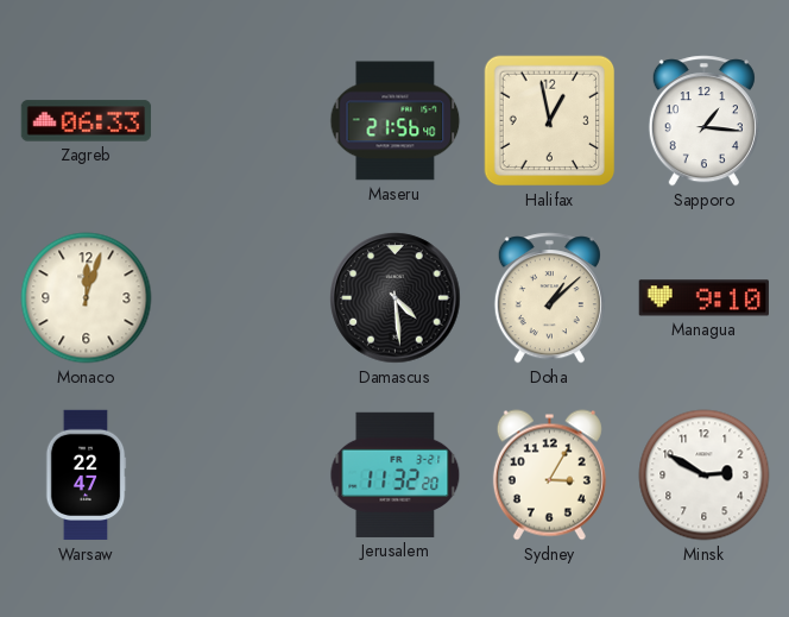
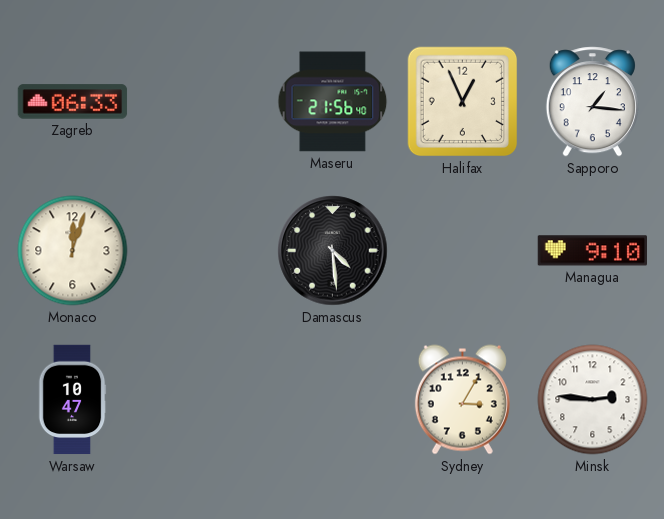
Halifax: 12:58 -> 12:56
Doha: 1:08 -> none
Warsaw: 22:47 -> 10:47
Jerusalem: 11:32 -> none
Minsk: 2:50 -> 2:46
